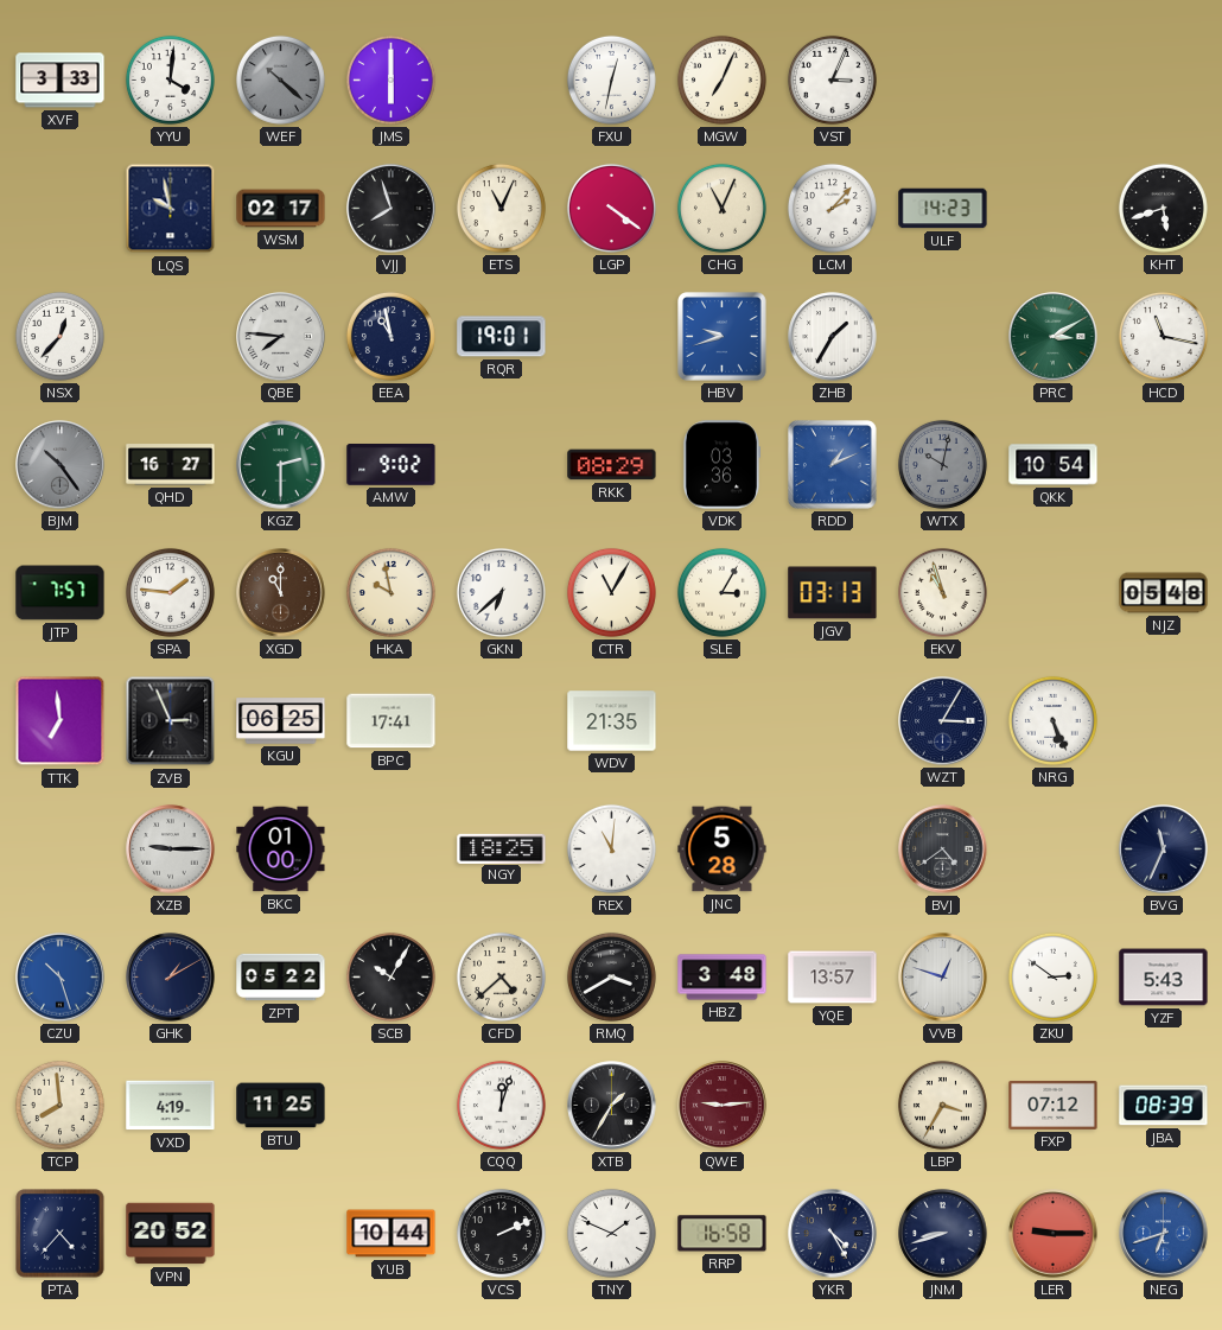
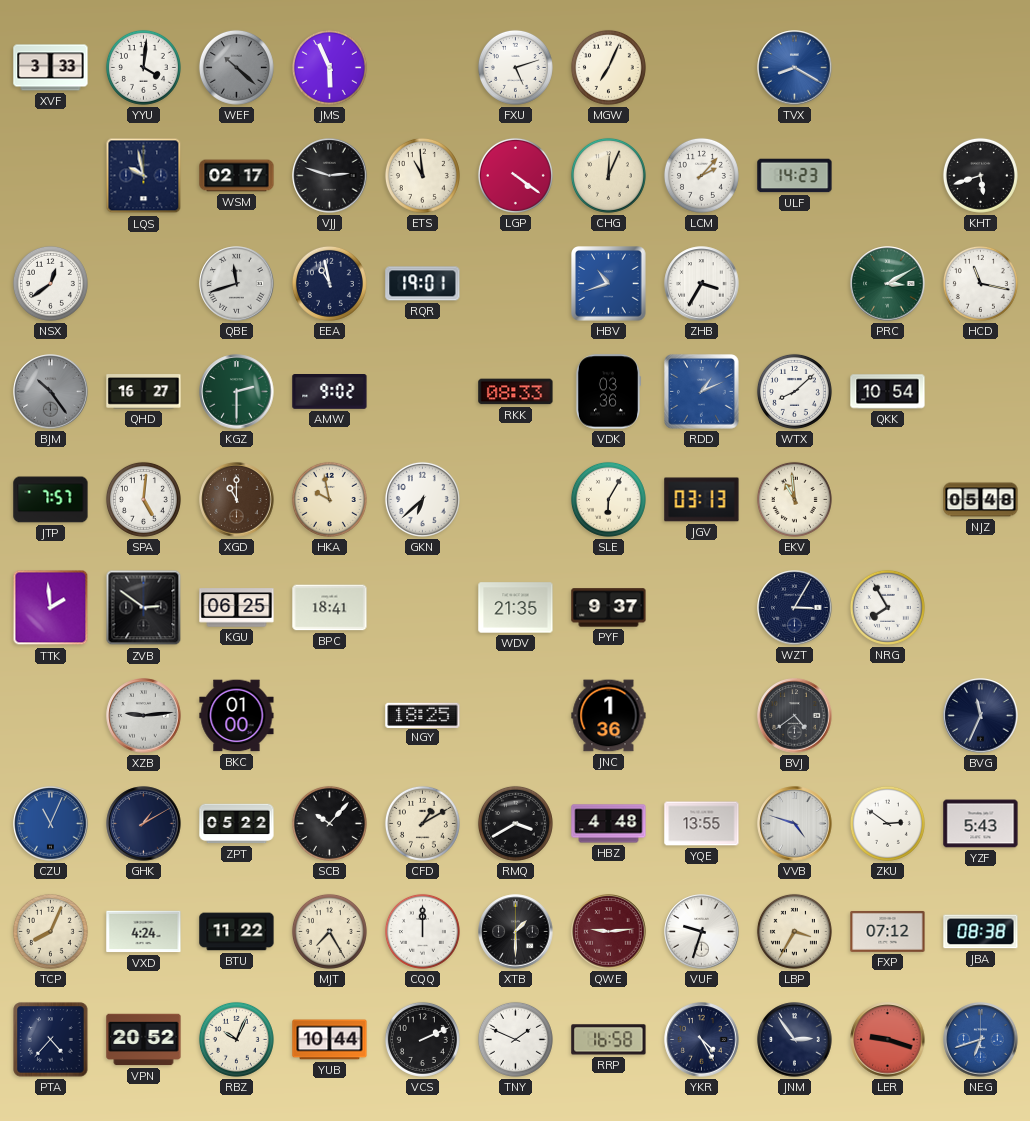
JMS: 6:00 -> 5:56
FXU: 12:32 -> 5:12
VST: 3:04 -> none
TVX: none -> 8:20
VJJ: 7:57 -> 2:48
ETS: 11:04 -> 10:59
CHG: 11:04 -> 12:04
NSX: 12:37 -> 12:39
QBE: 7:46 -> 11:42
HBV: 9:42 -> 10:42
ZHB: 1:35 -> 3:35
RKK: 08:29 -> 08:33
WTX: 10:02 -> 8:08
WTX dial: grey -> white
SPA: 1:46 -> 5:01
CTR: 11:05 -> none
SLE: 3:05 -> 6:05
EKV: 10:57 -> 10:59
TTK: 6:59 -> 1:59
ZVB: 2:56 -> 2:51
BPC: 17:41 -> 18:41
PYF: none -> 9:37
NRG: 5:26 -> 7:55
XZB: 9:15 -> 9:14
REX: 11:01 -> none
JNC: 5:28 -> 1:36
CZU: 10:27 -> 11:04
SCB: 10:05 -> 10:07
CFD: 4:38 -> 1:10
HBZ: 3:48 -> 4:48
YQE: 13:57 -> 13:55
VVB: 12:48 -> 4:48
TCP: 7:59 -> 8:04
VXD: 4:19 -> 4:24
BTU: 11:25 -> 11:22
MJT: none -> 7:25
CQQ: 12:03 -> 12:00
XTB: 1:35 -> 1:30
VUF: none -> 9:33
JBA: 08:39 -> 08:38
RBZ: none -> 10:04
JNM: 8:42 -> 2:54
LER: 9:15 -> 9:18
